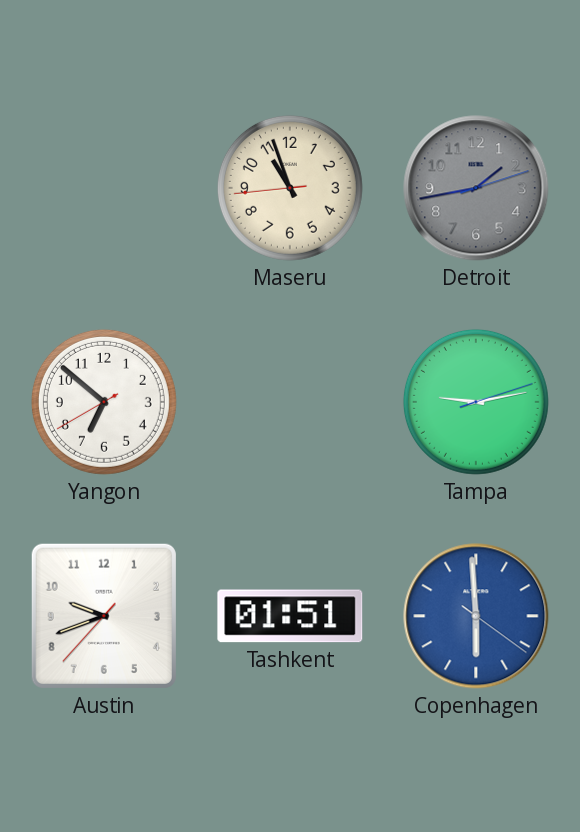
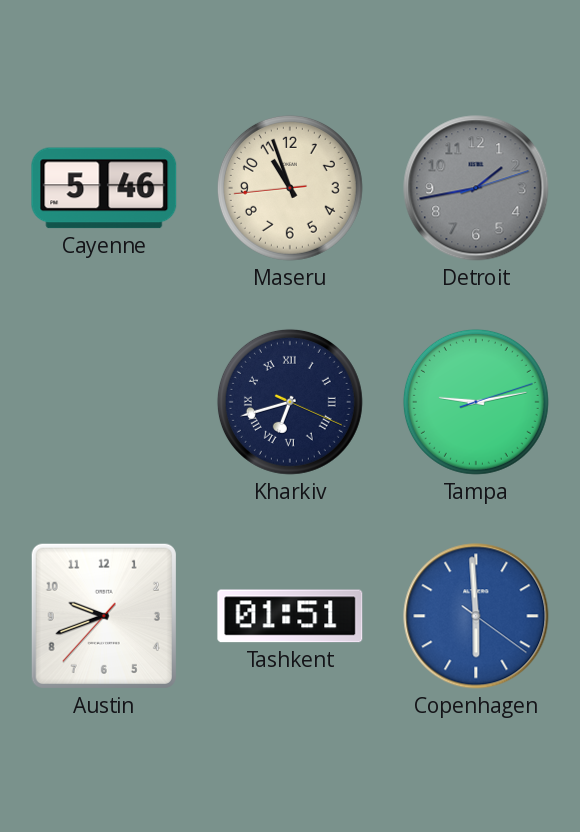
Cayenne: none -> 5:46
Yangon: 6:51 -> none
Kharkiv: none -> 6:42
